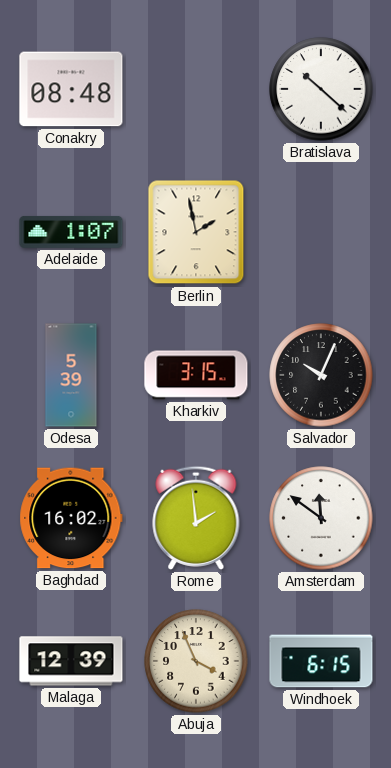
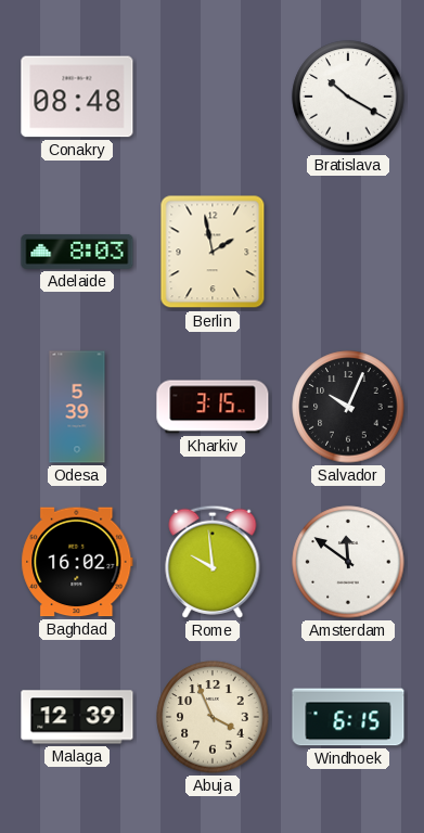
Bratislava: 10:22 -> 10:20
Adelaide: 1:07 -> 8:03
Rome: 1:59 -> 9:59
